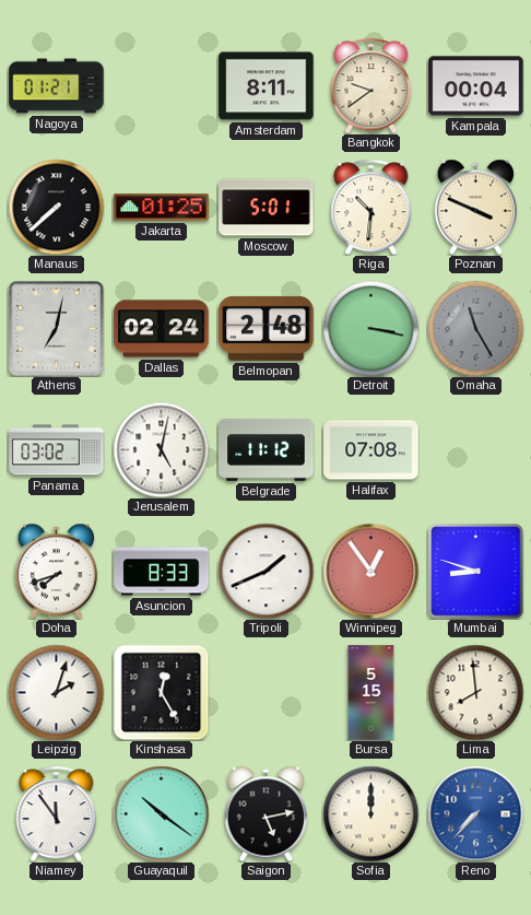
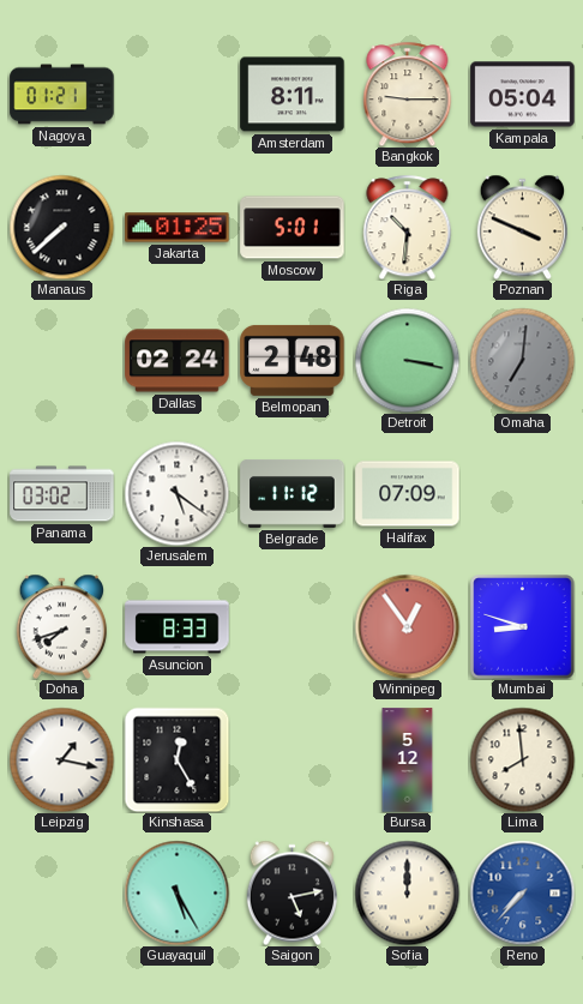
Bangkok: 9:39 -> 9:15
Kampala: 00:04 -> 05:04
Athens: 7:02 -> none
Omaha: 11:25 -> 7:01
Jerusalem: 5:02 -> 5:21
Halifax: 07:08 -> 07:09
Tripoli: 1:41 -> none
Leipzig: 2:03 -> 1:17
Bursa: 5:15 -> 5:12
Niamey: 11:54 -> none
Guayaquil: 10:21 -> 5:25
